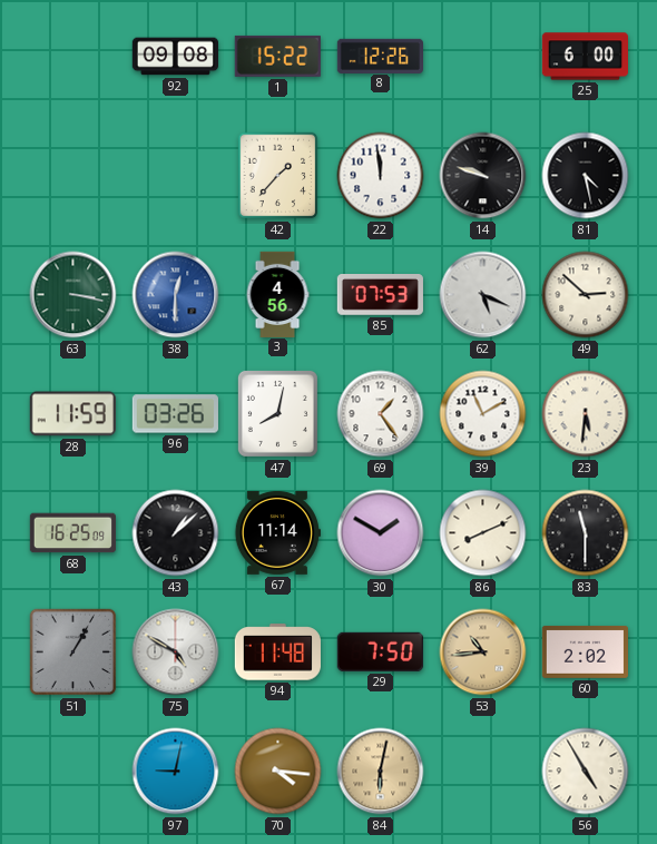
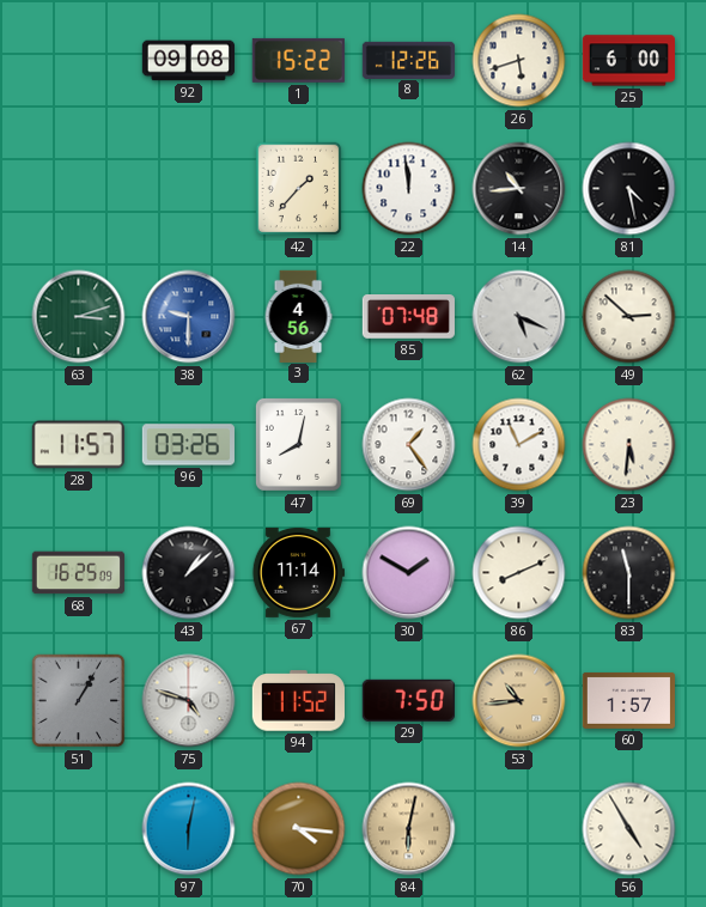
26: none -> 5:42
14: 9:48 -> 10:44
63: 3:17 -> 3:12
38: 12:30 -> 9:30
85: 07:53 -> 07:48
28: 11:59 -> 11:57
75: 4:50 -> 4:48
94: 11:48 -> 11:52
60: 2:02 -> 1:57
97: 9:02 -> 6:02
